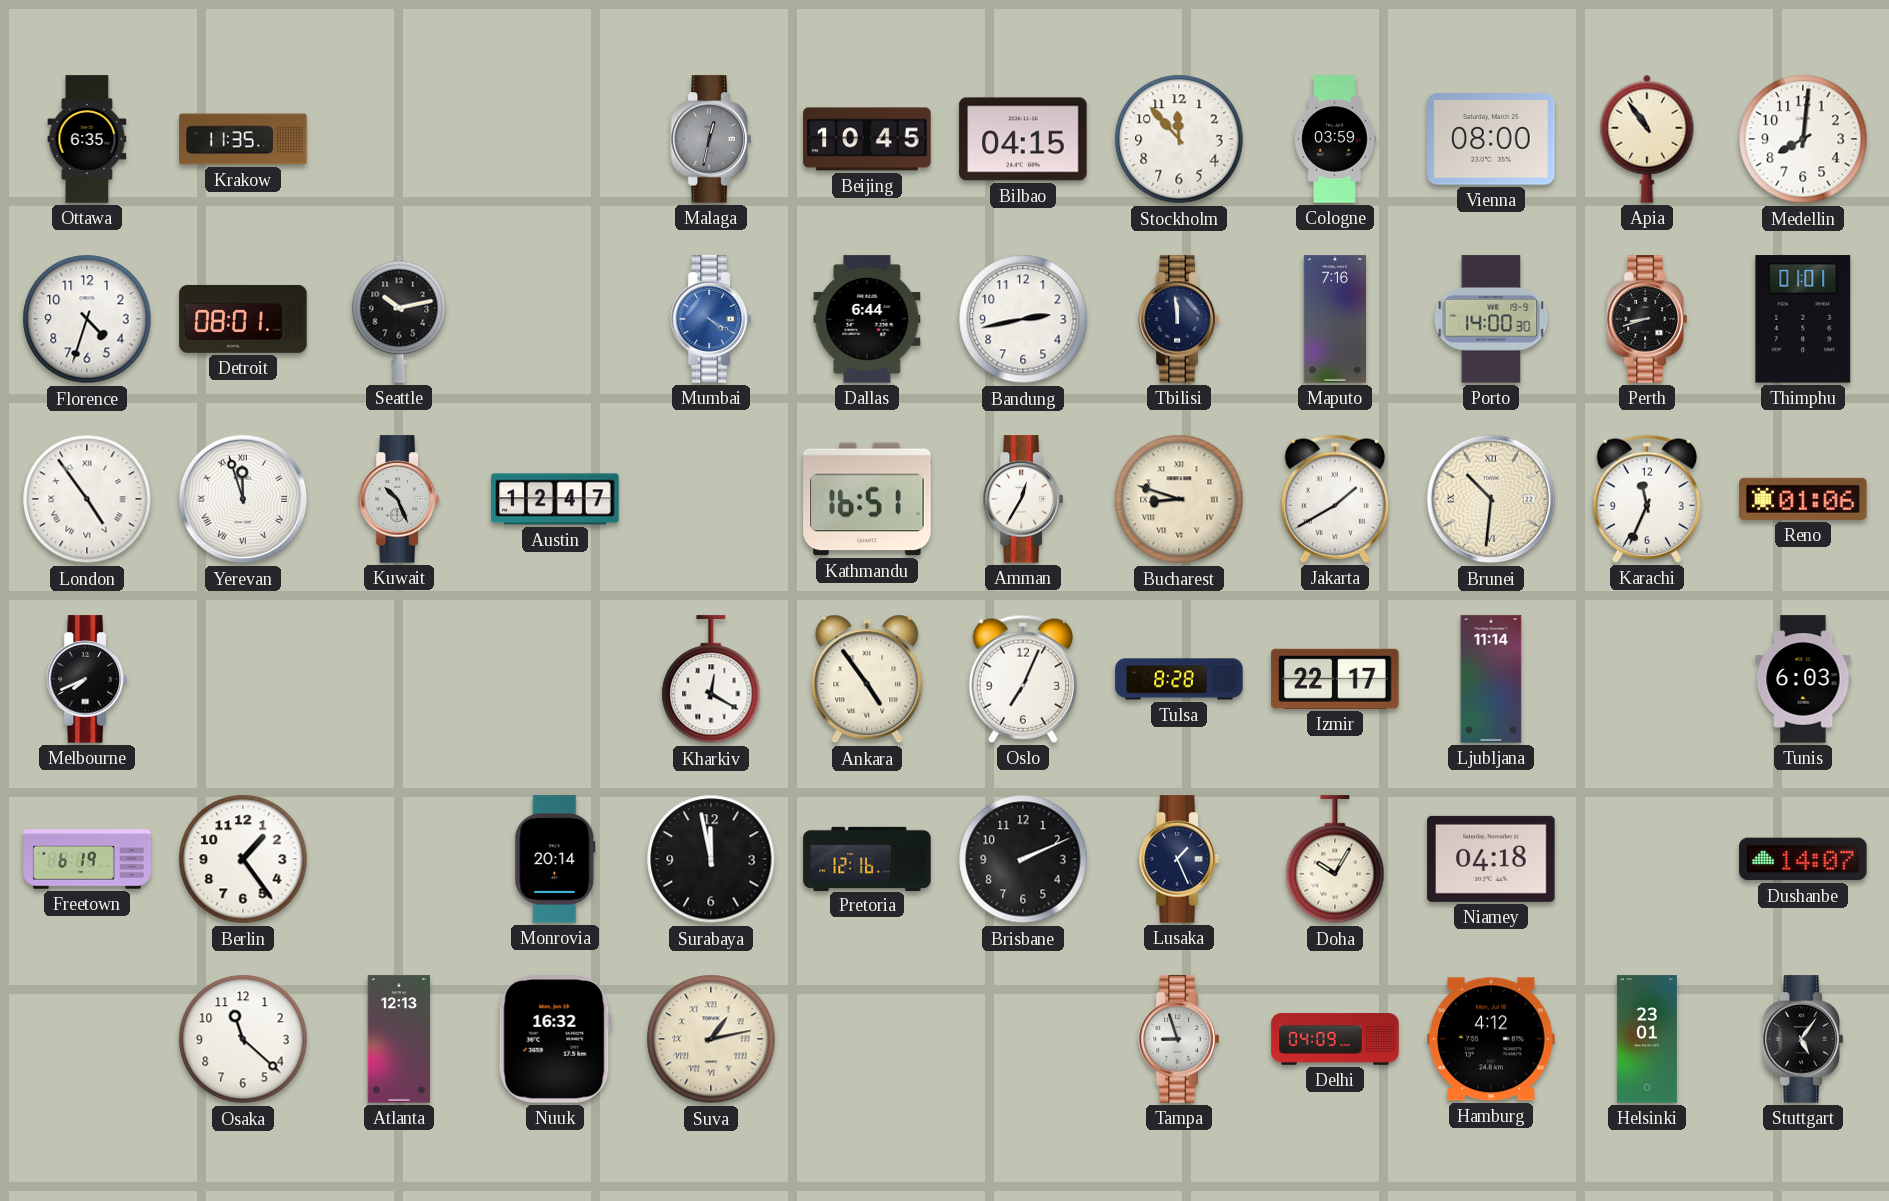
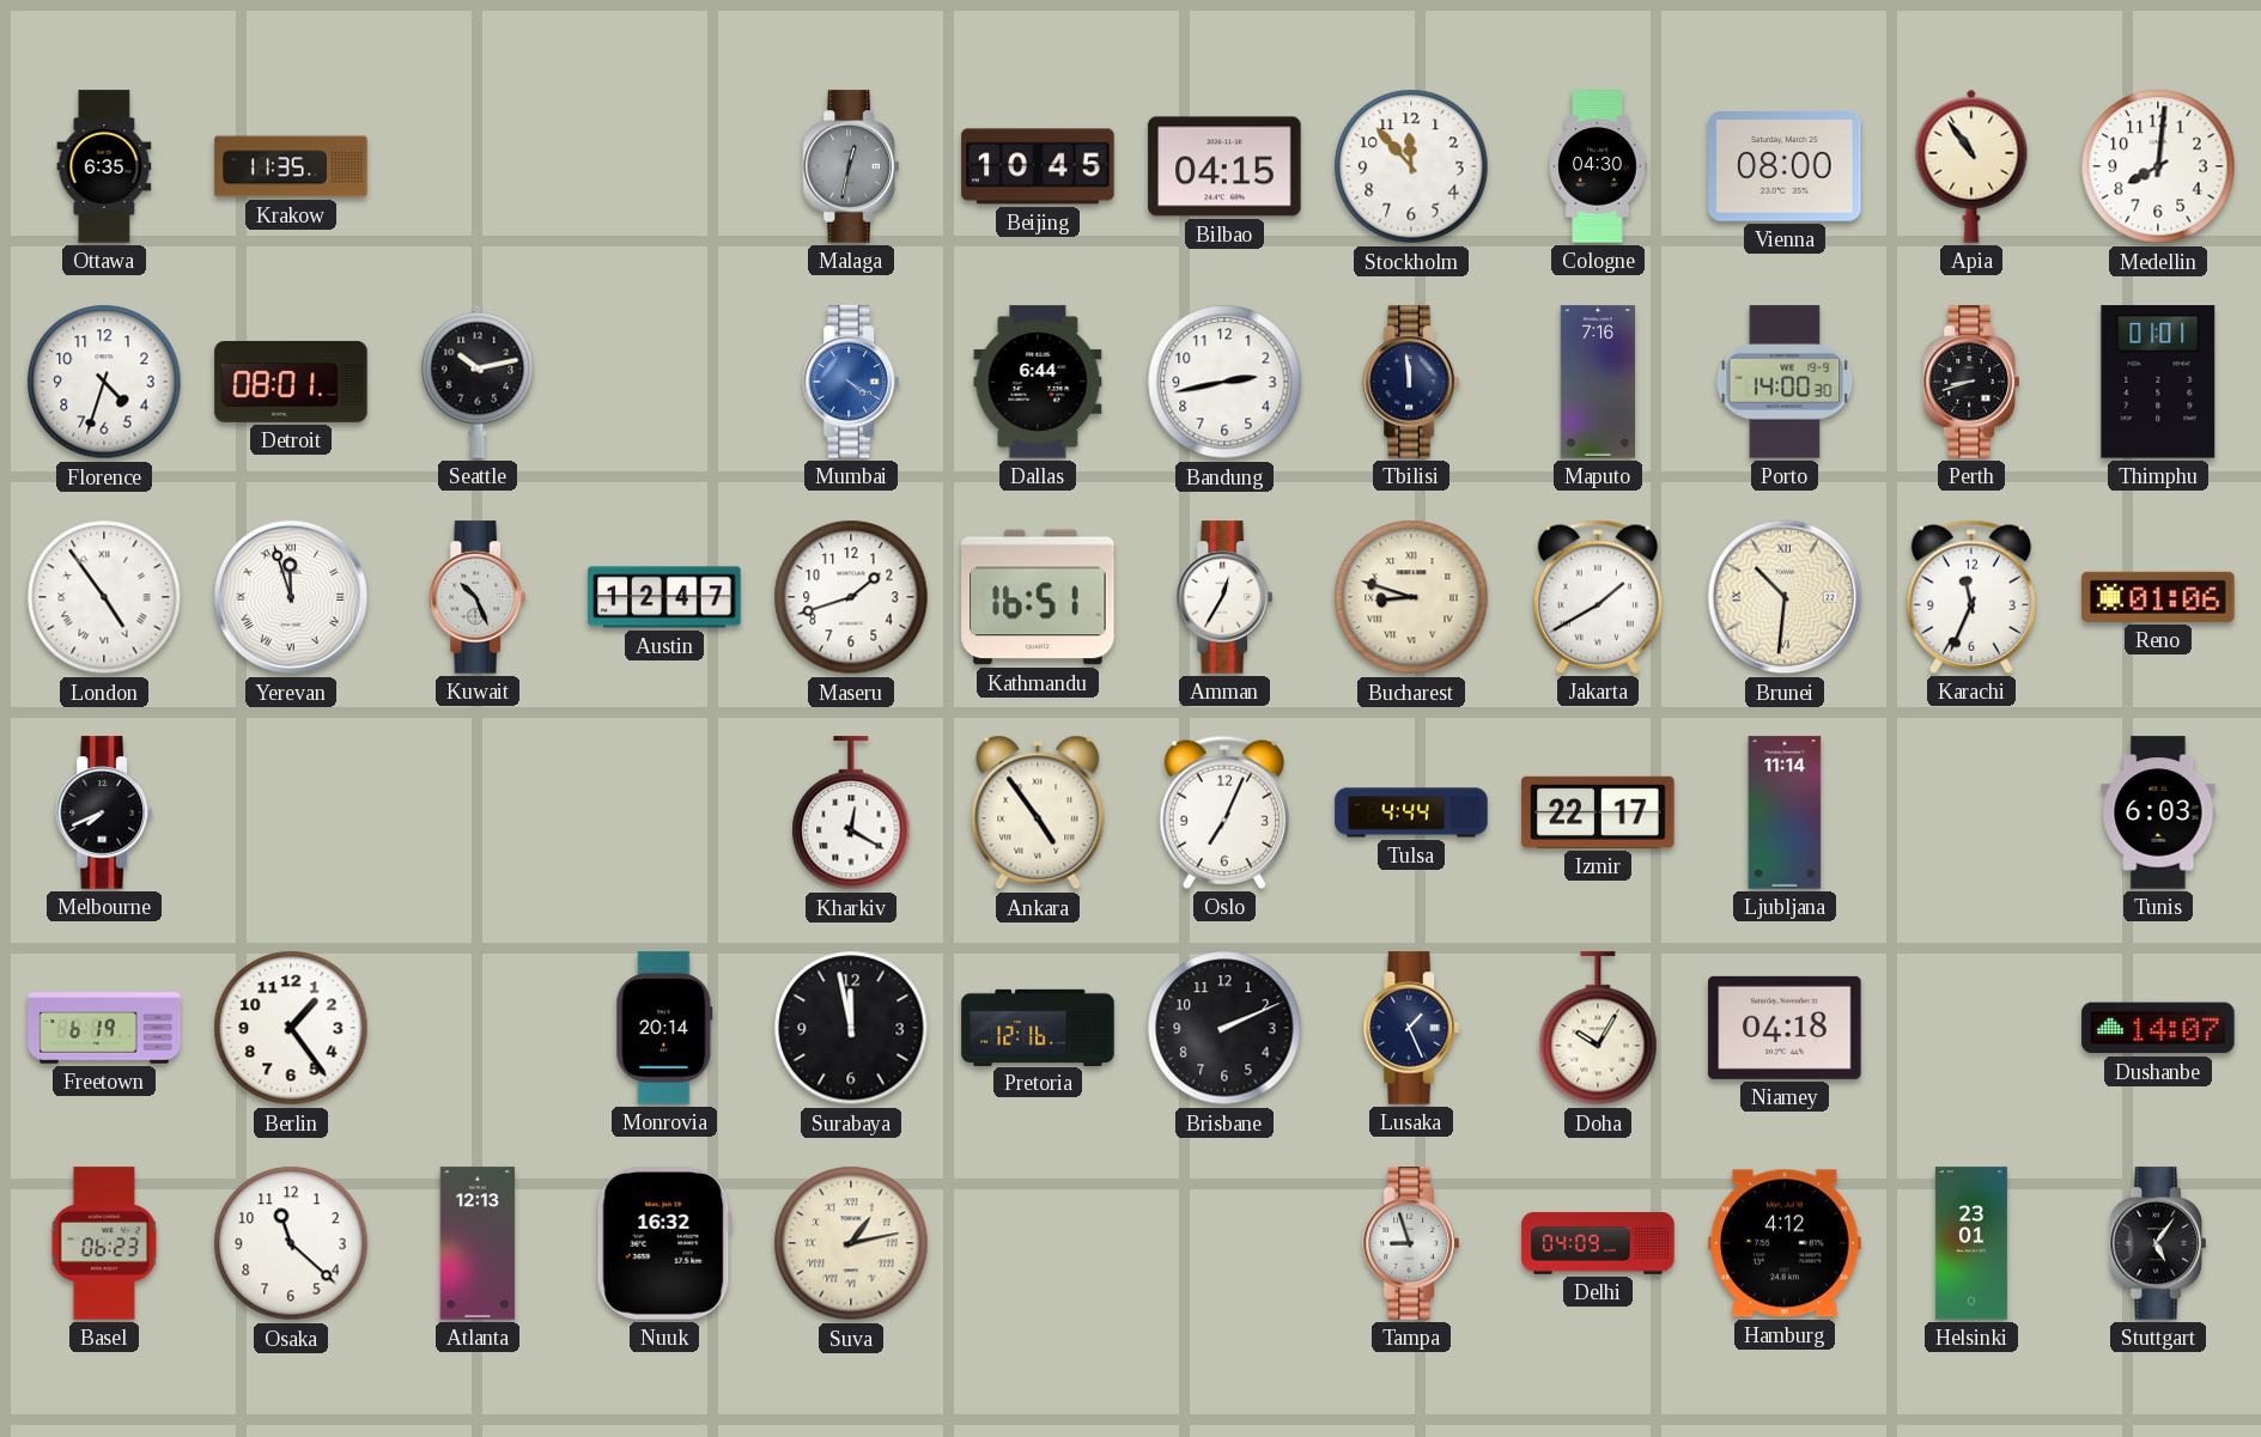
Cologne: 03:59 -> 04:30
Maseru: none -> 1:42
Tulsa: 8:28 -> 4:44
Basel: none -> 06:23
